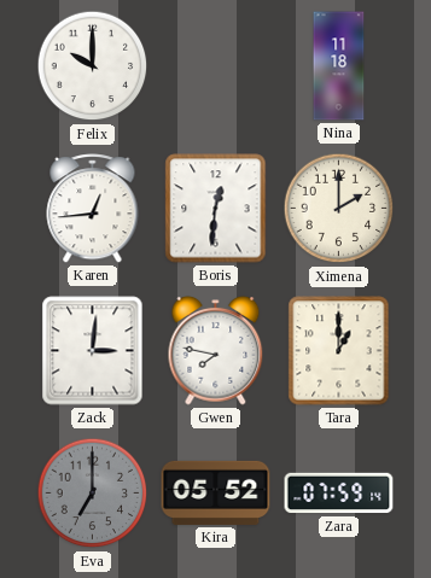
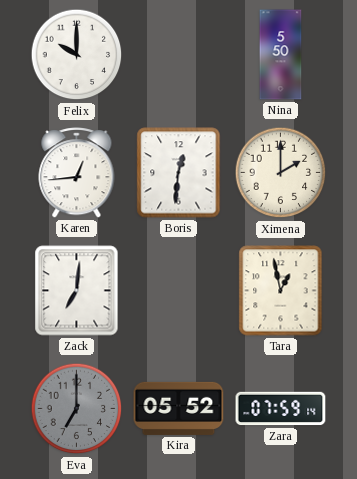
Nina: 11:18 -> 5:50
Zack: 3:01 -> 7:01
Gwen: 7:47 -> none
Tara: 1:00 -> 12:58
